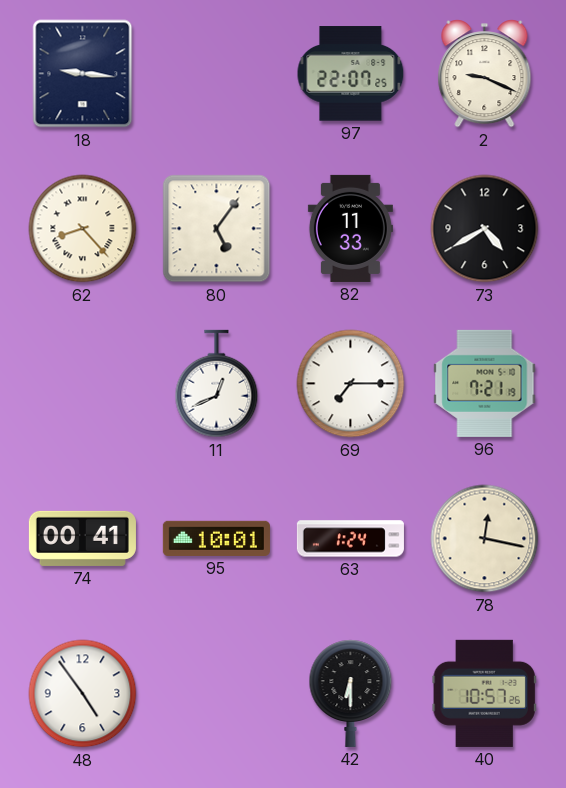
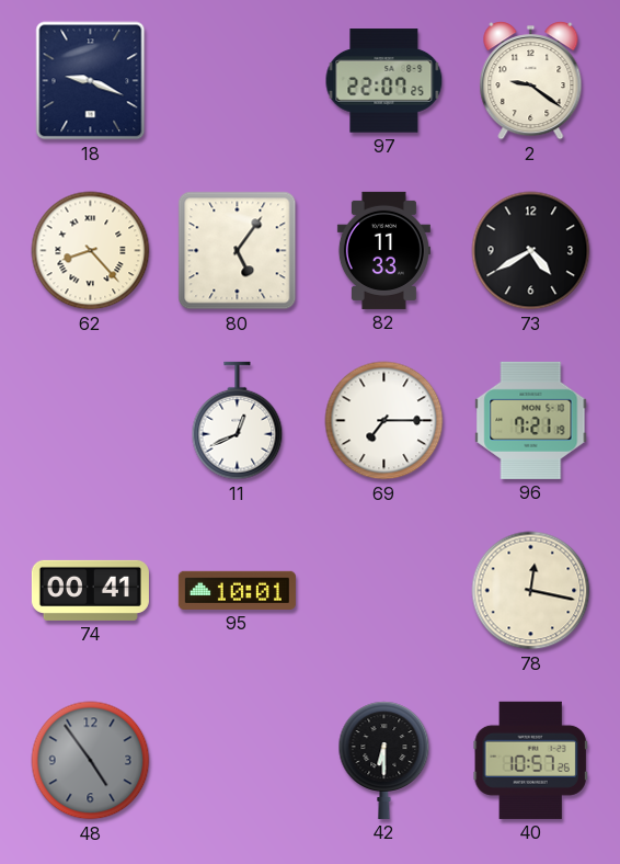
18: 9:16 -> 9:19
2: 9:19 -> 9:21
63: 1:24 -> none
48 dial: white -> grey
